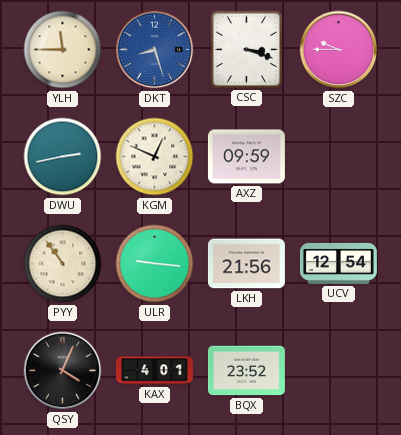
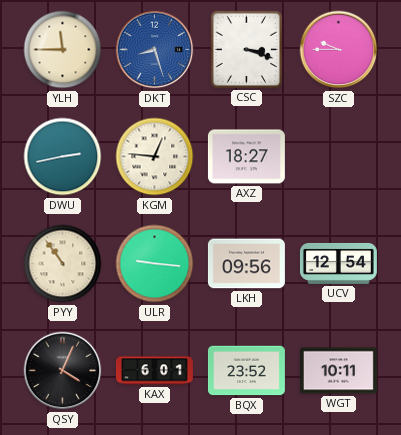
KGM: 12:49 -> 12:46
AXZ: 09:59 -> 18:27
LKH: 21:56 -> 09:56
KAX: 4:01 -> 6:01
WGT: none -> 10:11
